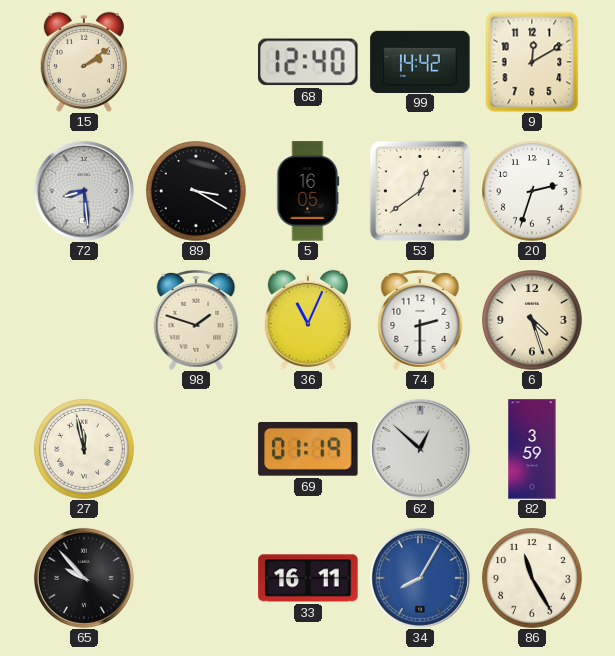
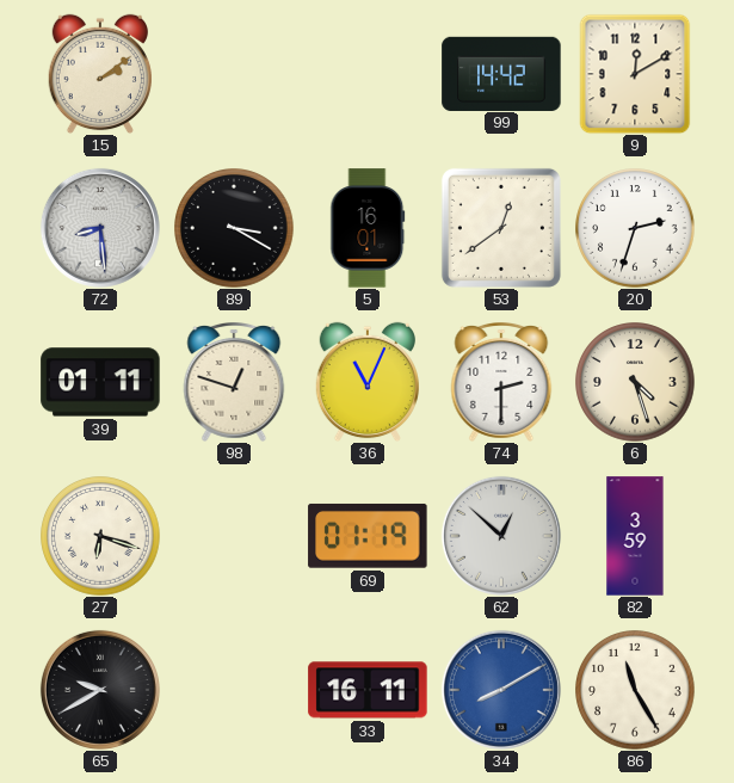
68: 12:40 -> none
5: 16:05 -> 16:01
39: none -> 01:11
98: 1:48 -> 12:48
27: 11:58 -> 6:18
65: 9:53 -> 9:40
34: 8:05 -> 8:10
